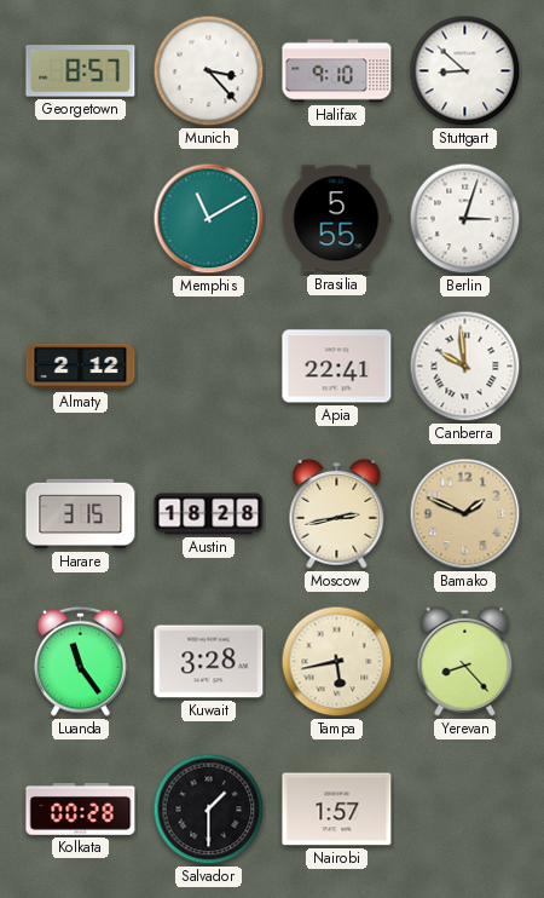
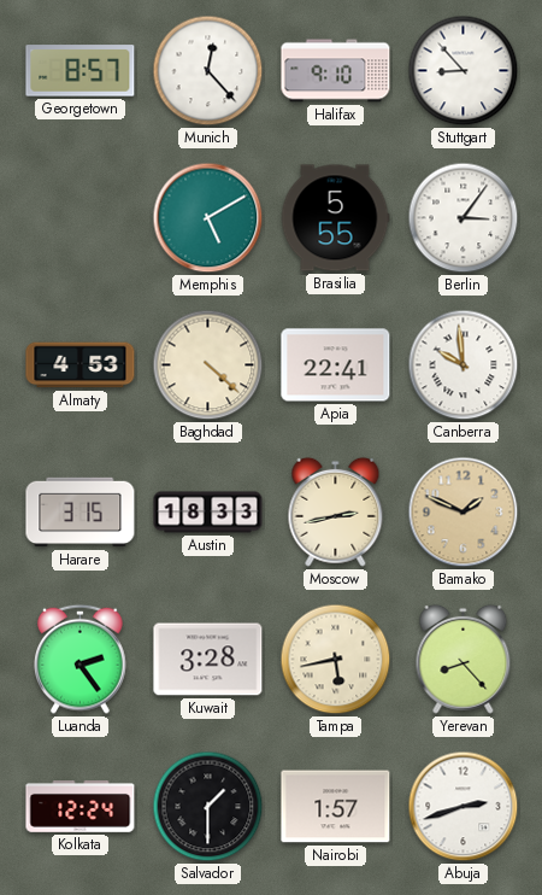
Munich: 3:23 -> 12:23
Stuttgart: 8:52 -> 8:53
Memphis: 11:10 -> 5:10
Berlin: 3:03 -> 3:06
Almaty: 2:12 -> 4:53
Baghdad: none -> 4:22
Austin: 18:28 -> 18:33
Luanda: 11:24 -> 2:24
Kolkata: 00:28 -> 12:24
Abuja: none -> 2:42
